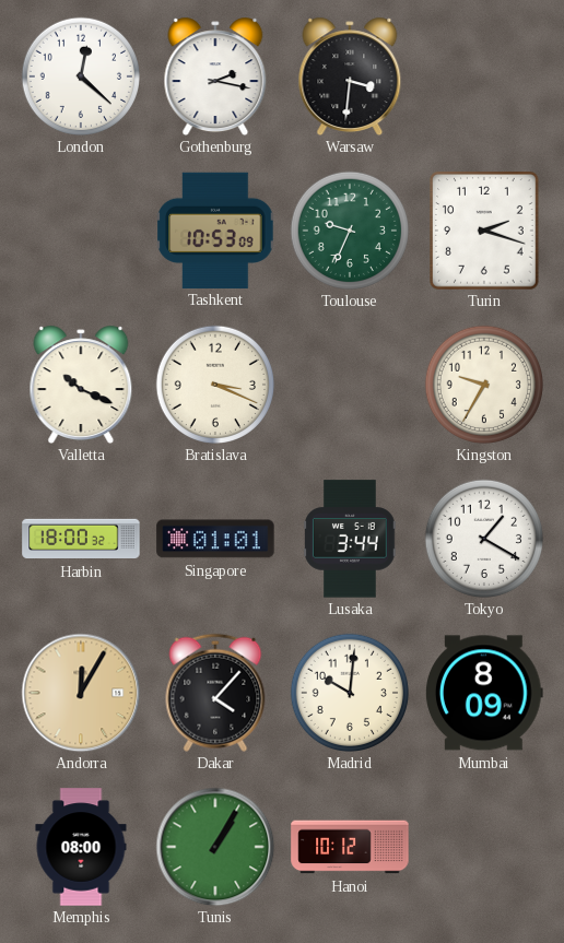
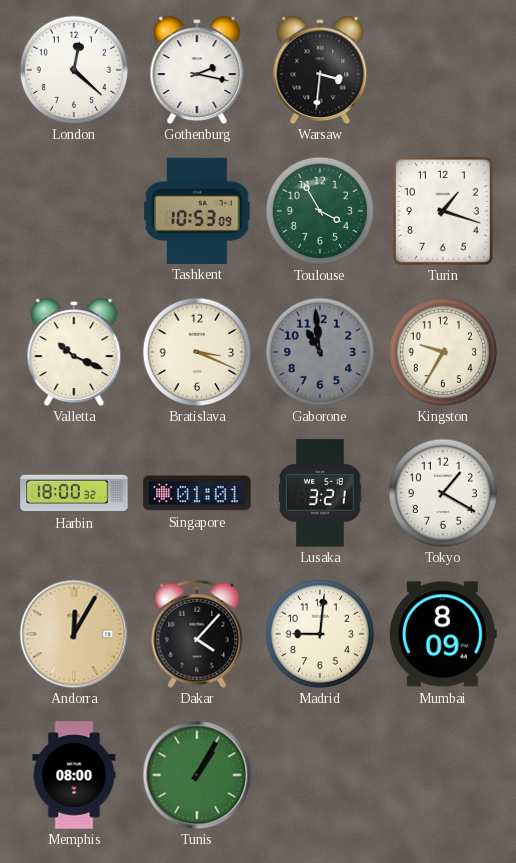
Toulouse: 9:34 -> 3:55
Turin: 2:18 -> 1:18
Gaborone: none -> 10:59
Lusaka: 3:44 -> 3:21
Madrid: 10:01 -> 9:01
Hanoi: 10:12 -> none
